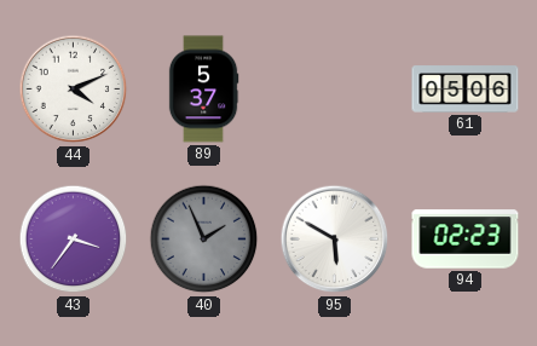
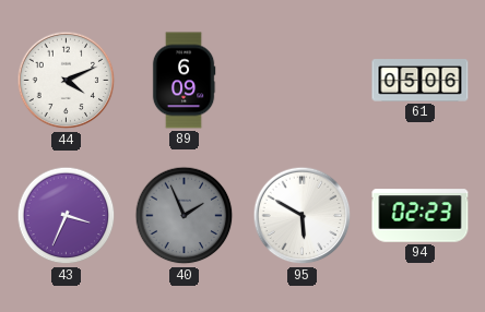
89: 5:37 -> 6:09
43: 3:36 -> 3:34
